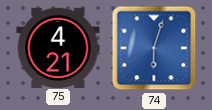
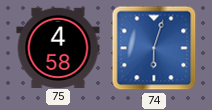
75: 4:21 -> 4:58
